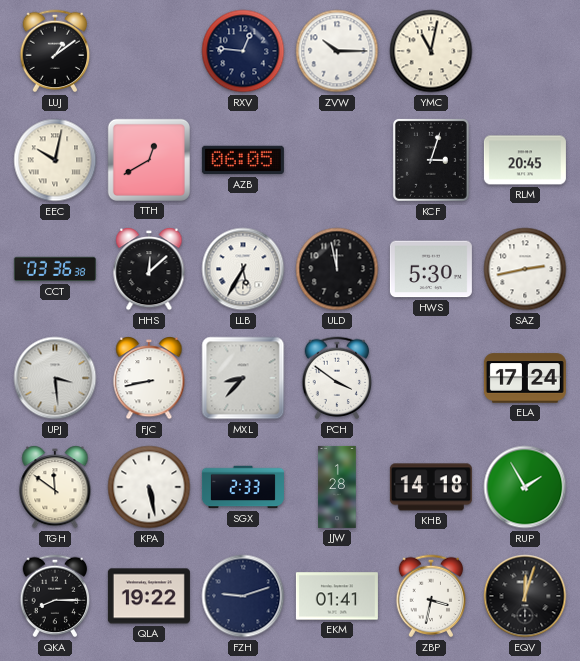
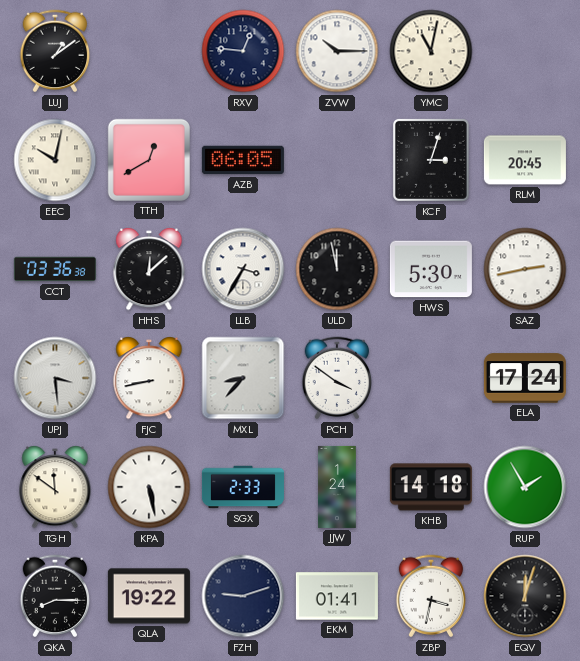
LLB: 5:35 -> 3:35
JJW: 1:28 -> 1:24
